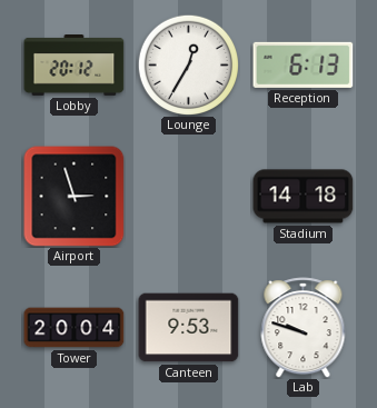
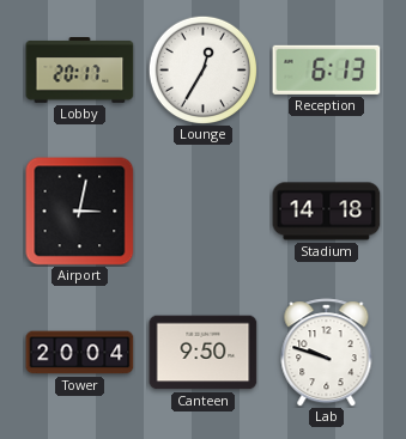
Lobby: 20:12 -> 20:17
Airport: 2:57 -> 3:02
Canteen: 9:53 -> 9:50
